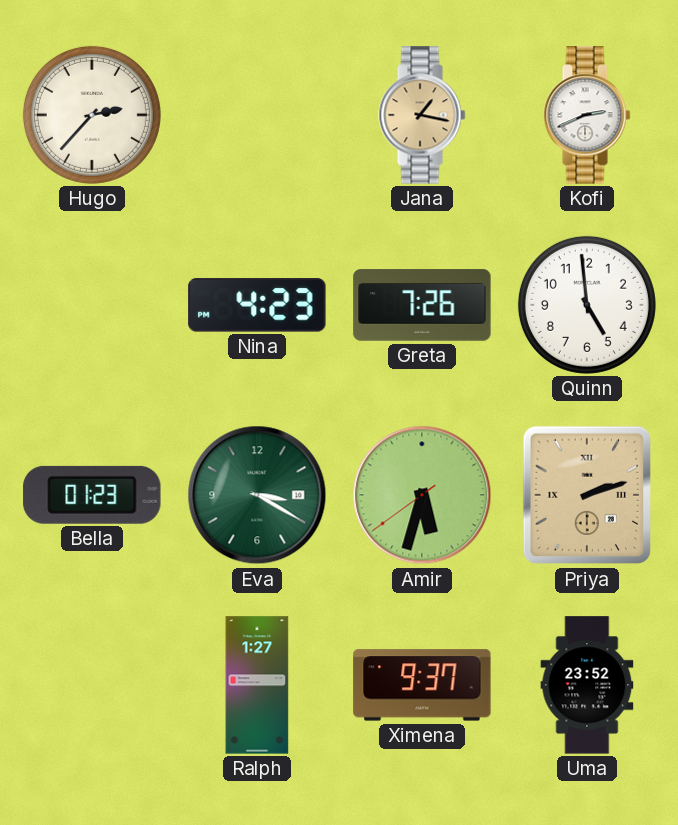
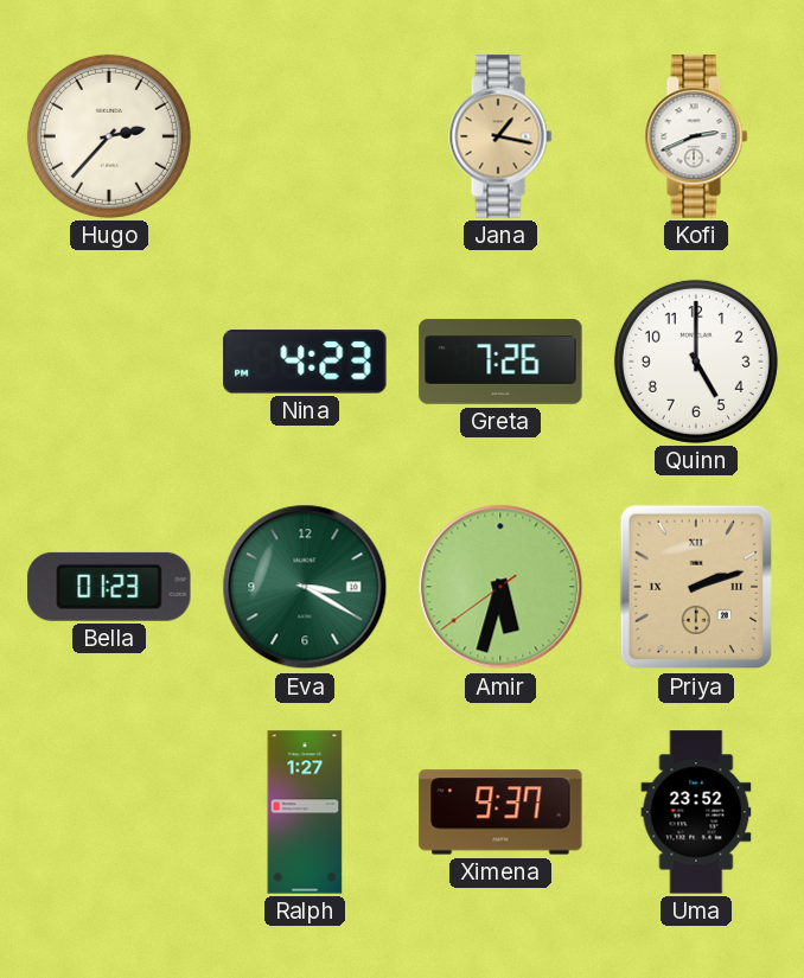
Quinn: 4:59 -> 5:00
